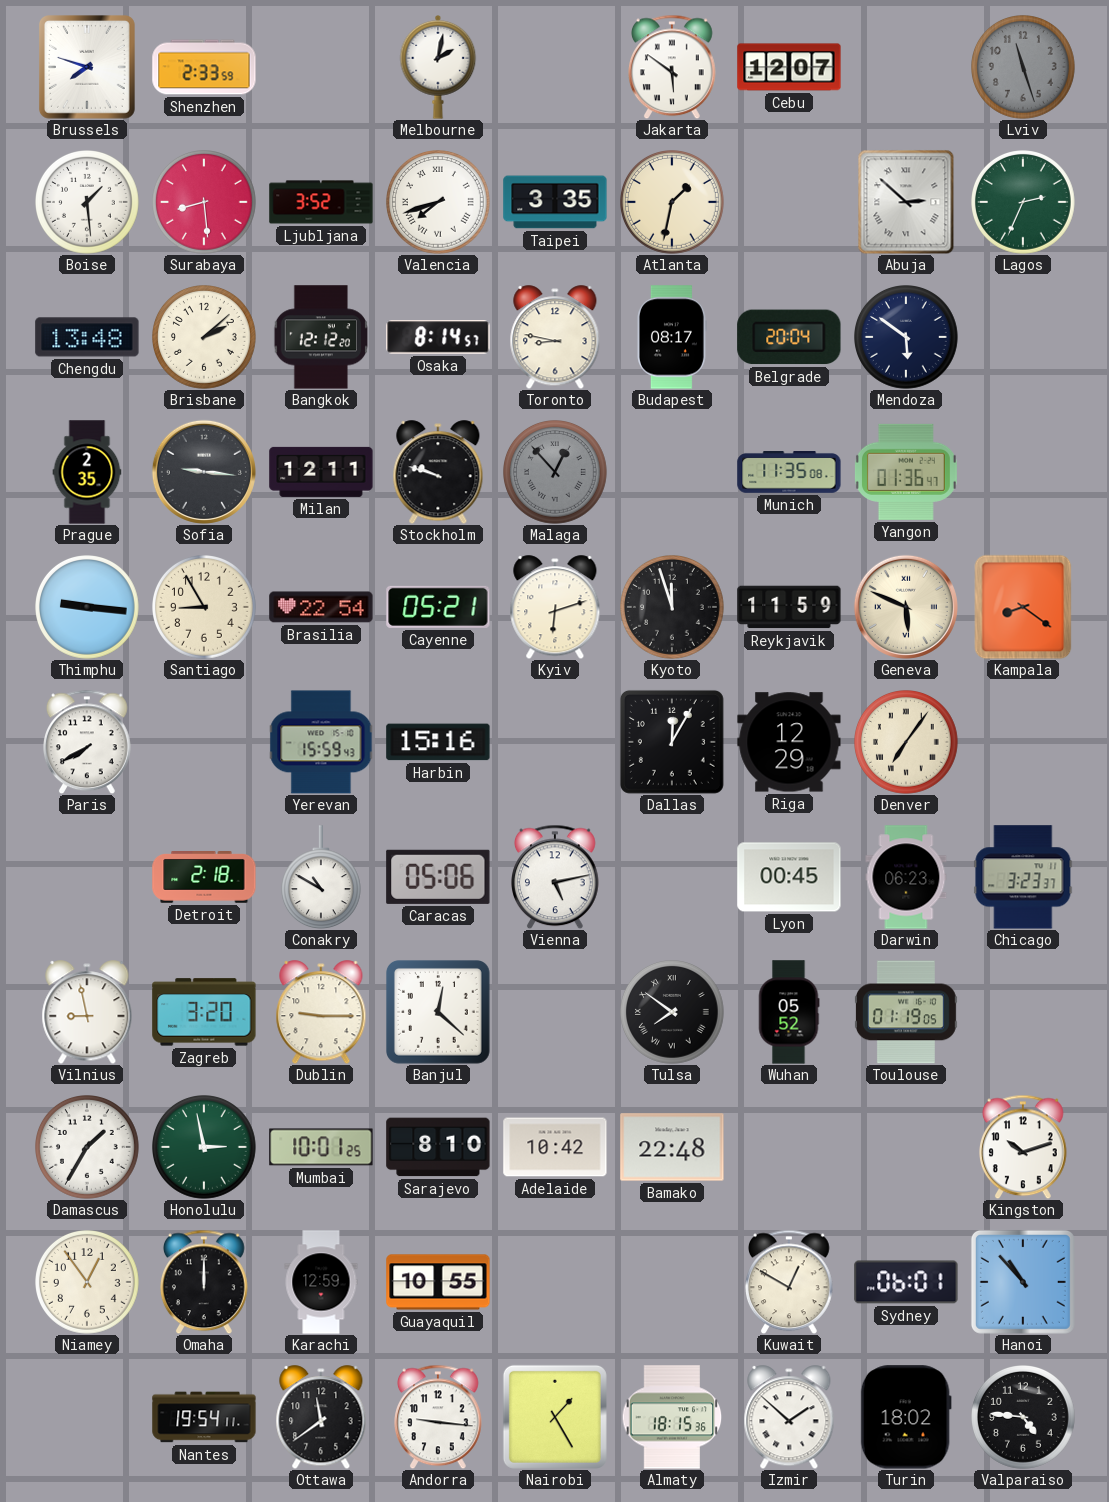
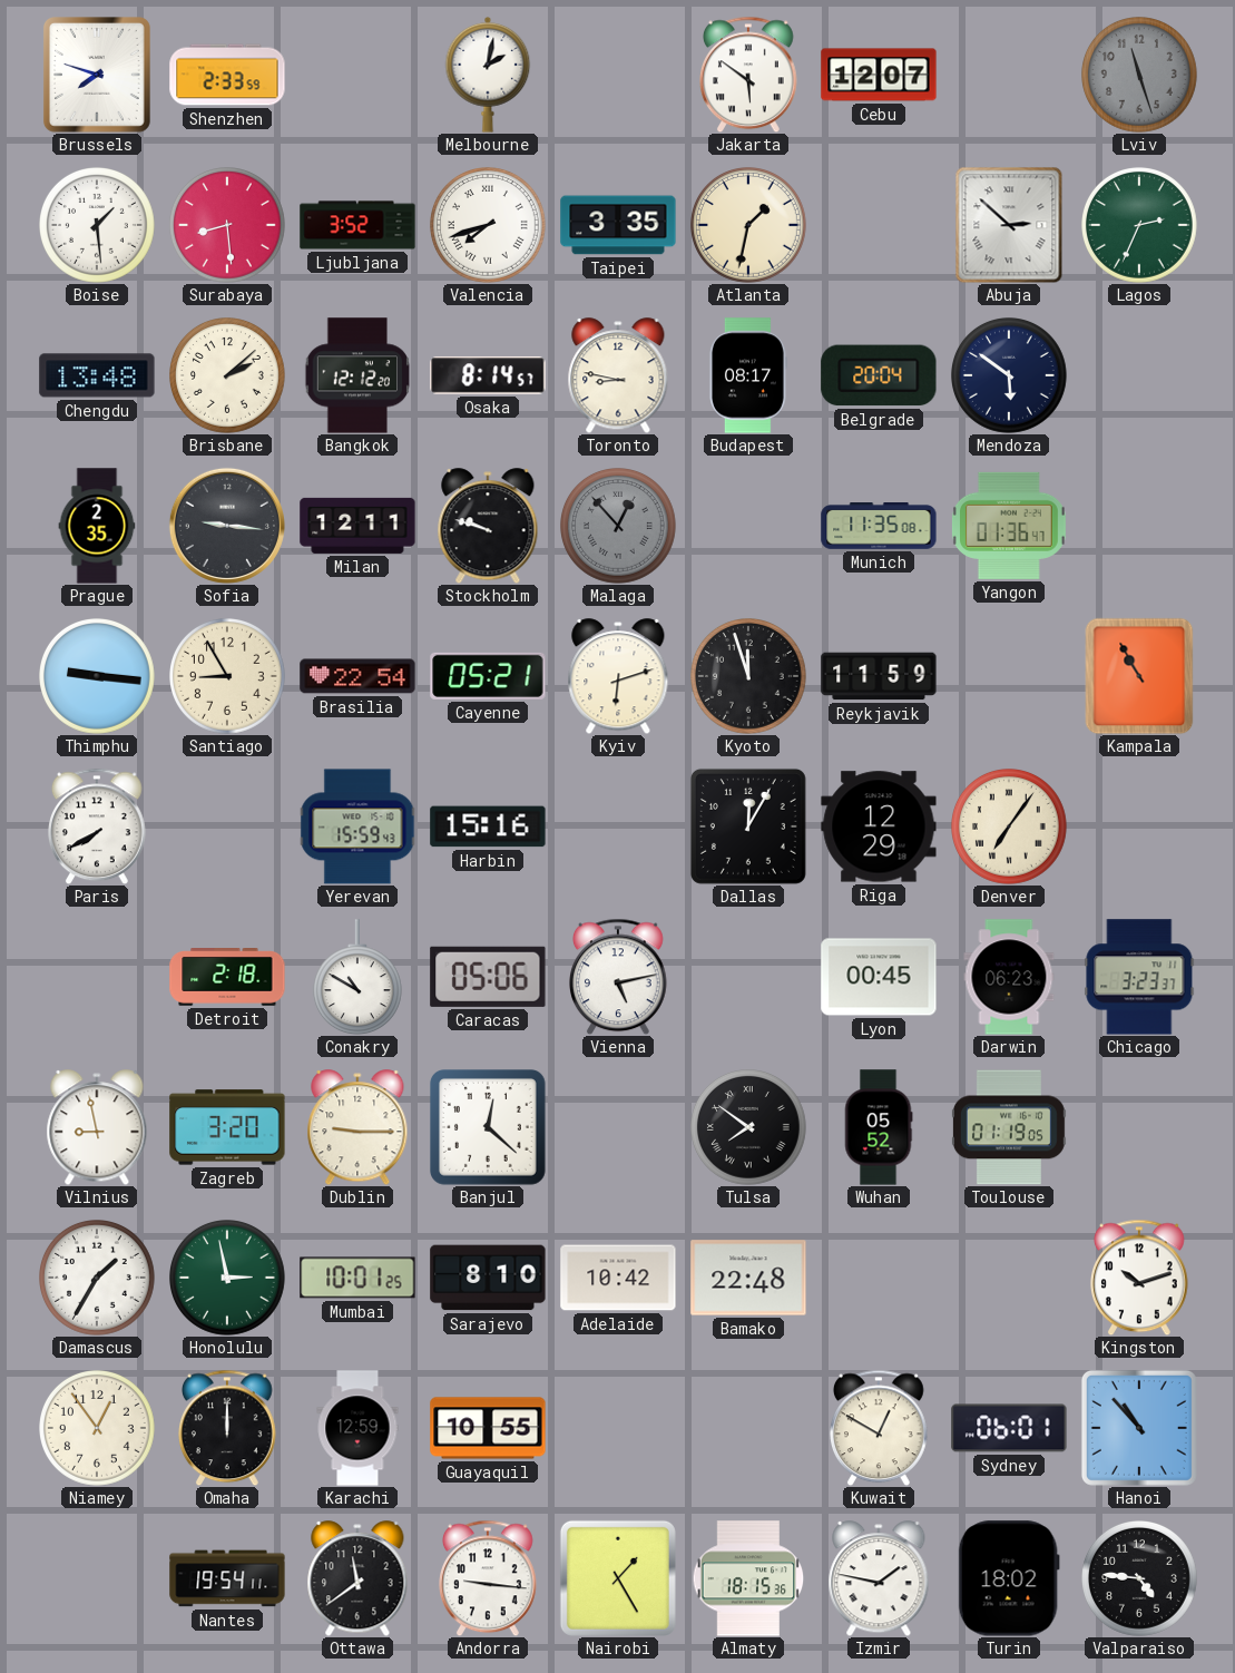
Geneva: 5:49 -> none
Kampala: 8:21 -> 10:55
Izmir: 1:52 -> 1:47
